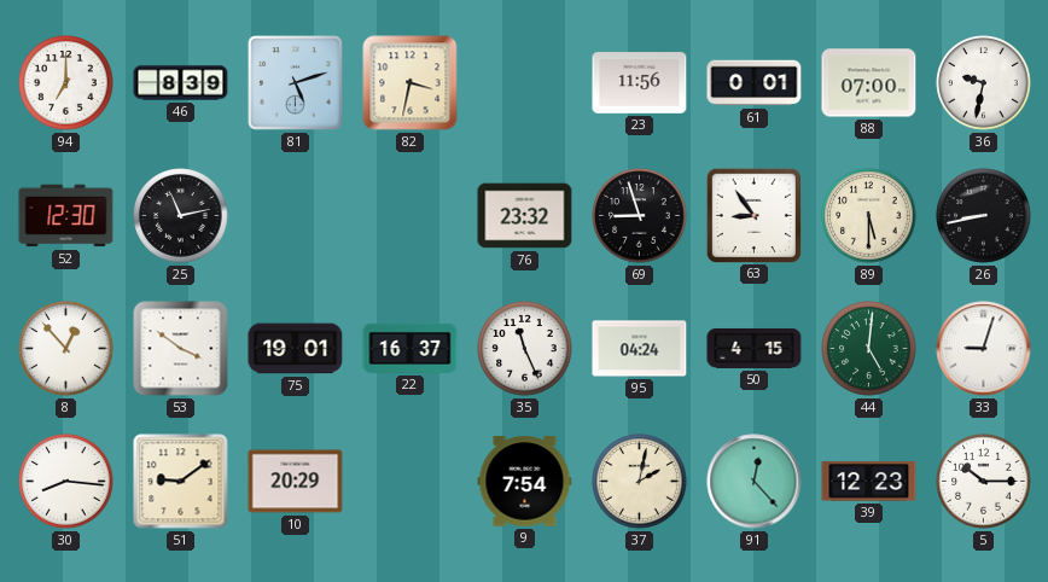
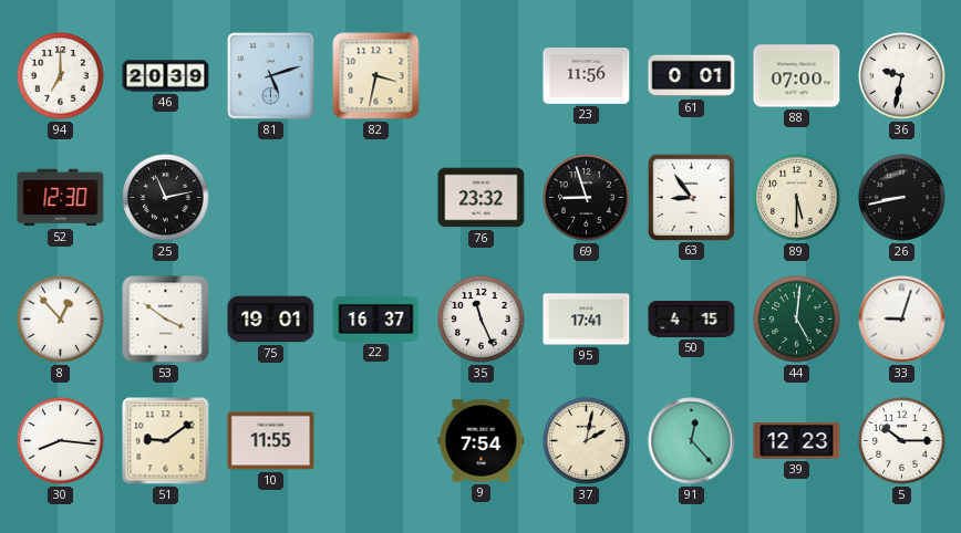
46: 8:39 -> 20:39
95: 04:24 -> 17:41
10: 20:29 -> 11:55
